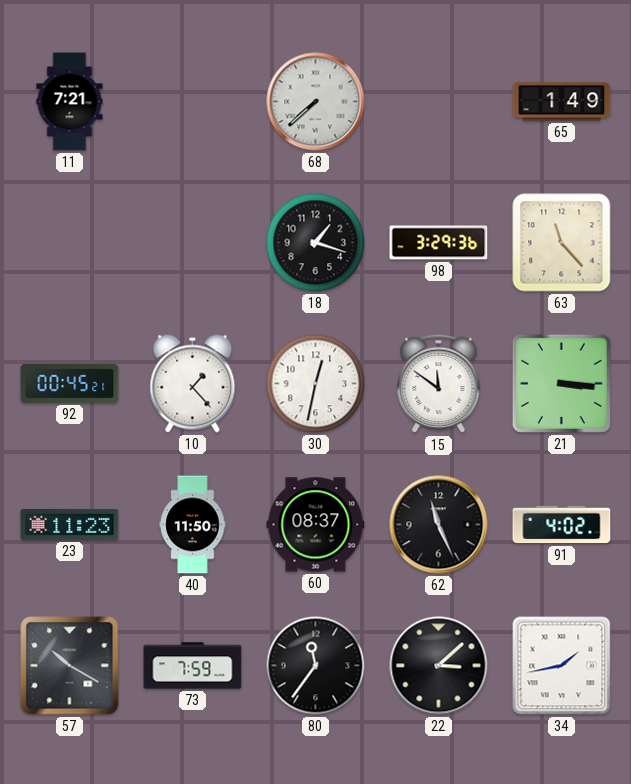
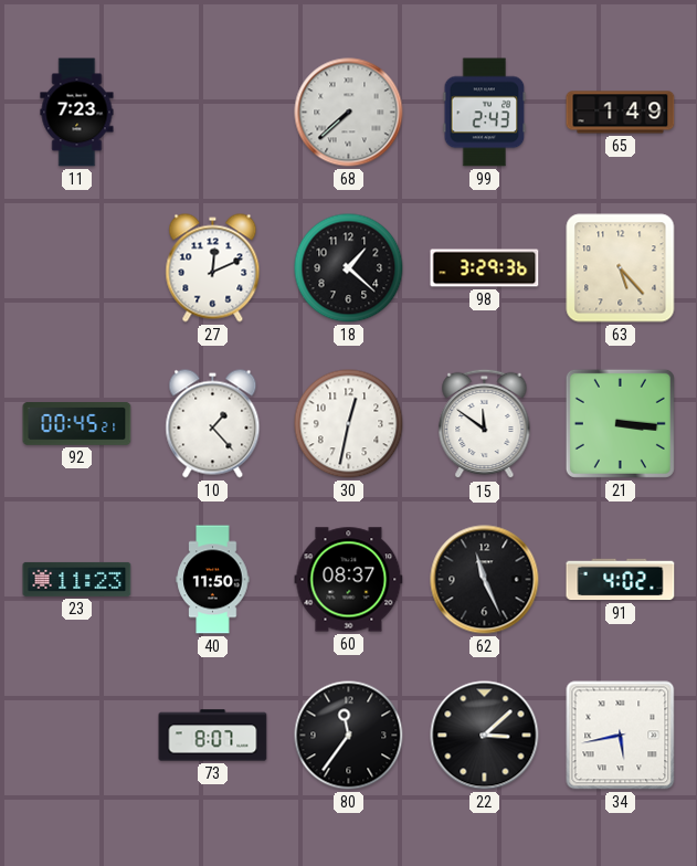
11: 7:21 -> 7:23
99: none -> 2:43
27: none -> 12:11
18: 1:18 -> 1:22
63: 11:23 -> 5:23
57: 10:20 -> none
73: 7:59 -> 8:07
34: 1:43 -> 5:43
